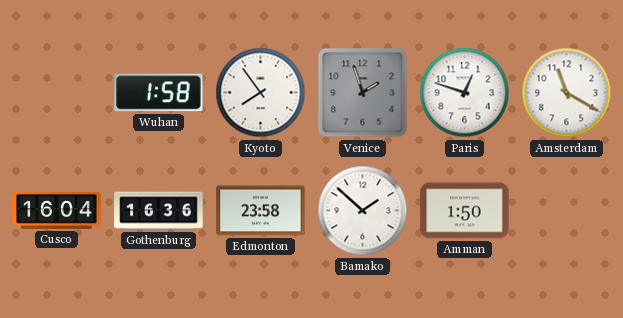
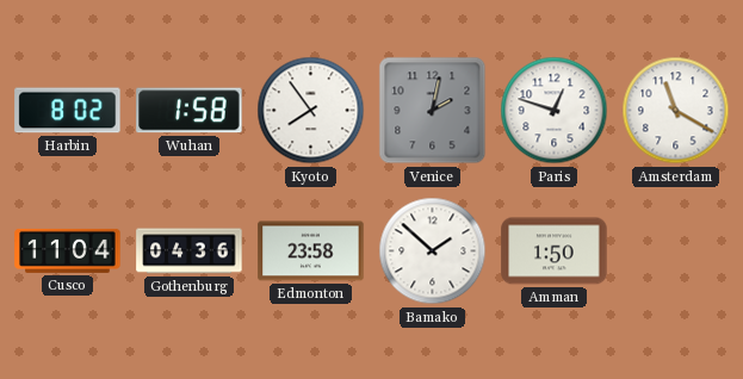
Harbin: none -> 8:02
Venice: 1:57 -> 2:02
Cusco: 16:04 -> 11:04
Gothenburg: 16:36 -> 04:36
